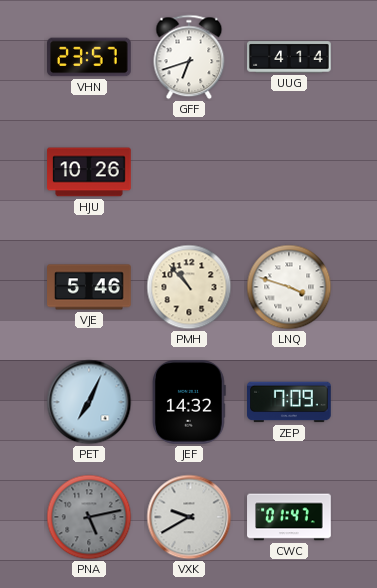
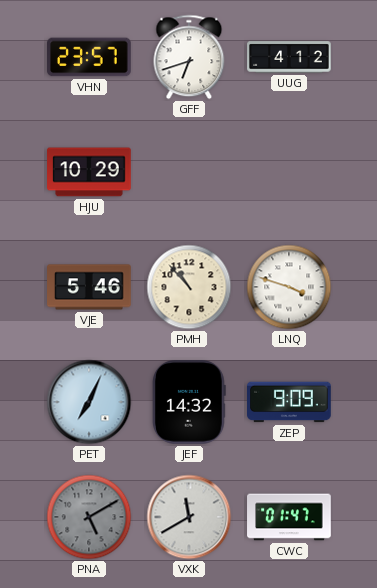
UUG: 4:14 -> 4:12
HJU: 10:26 -> 10:29
ZEP: 7:09 -> 9:09
PNA: 5:13 -> 5:10
VXK: 9:40 -> 11:40
